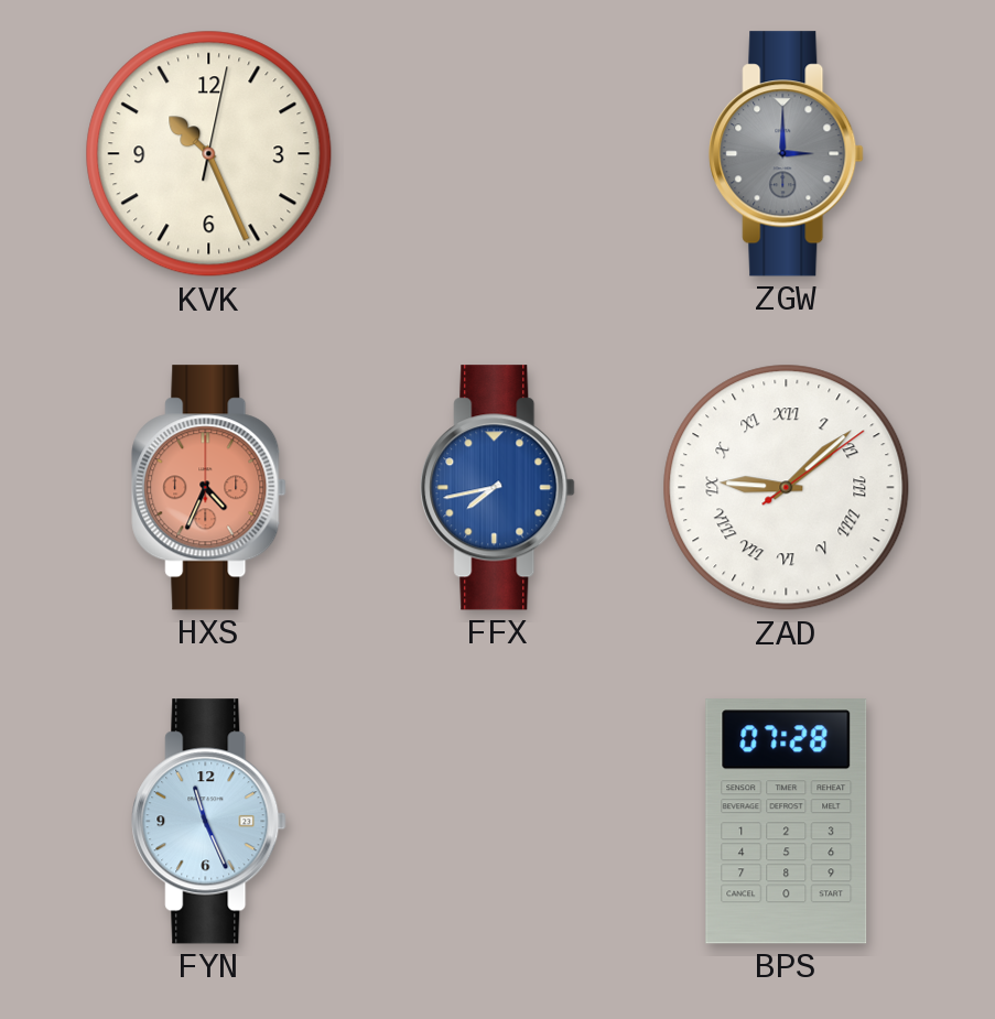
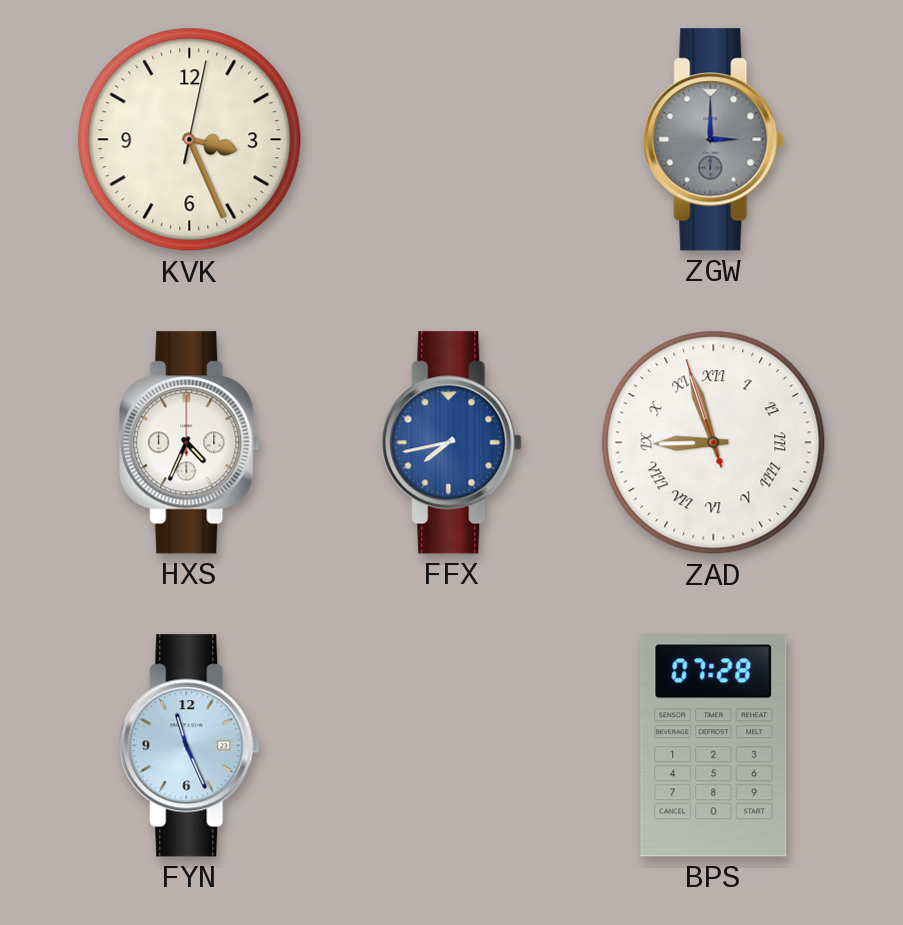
KVK: 10:26 -> 3:26
HXS dial: salmon -> white
ZAD: 9:08 -> 8:56
